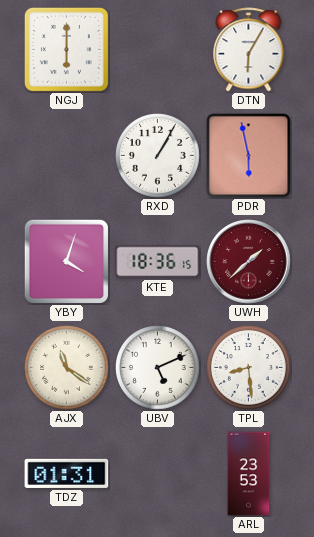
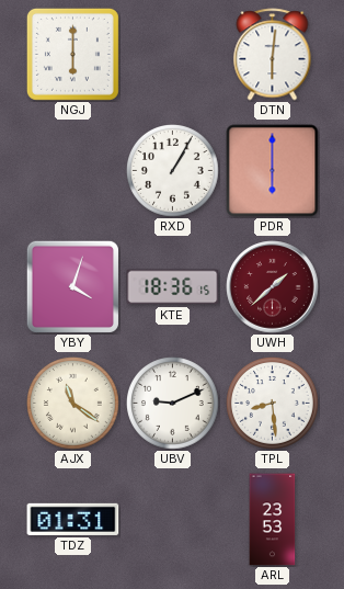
DTN: 6:05 -> 6:01
PDR: 5:58 -> 6:00
UBV: 5:11 -> 9:11
